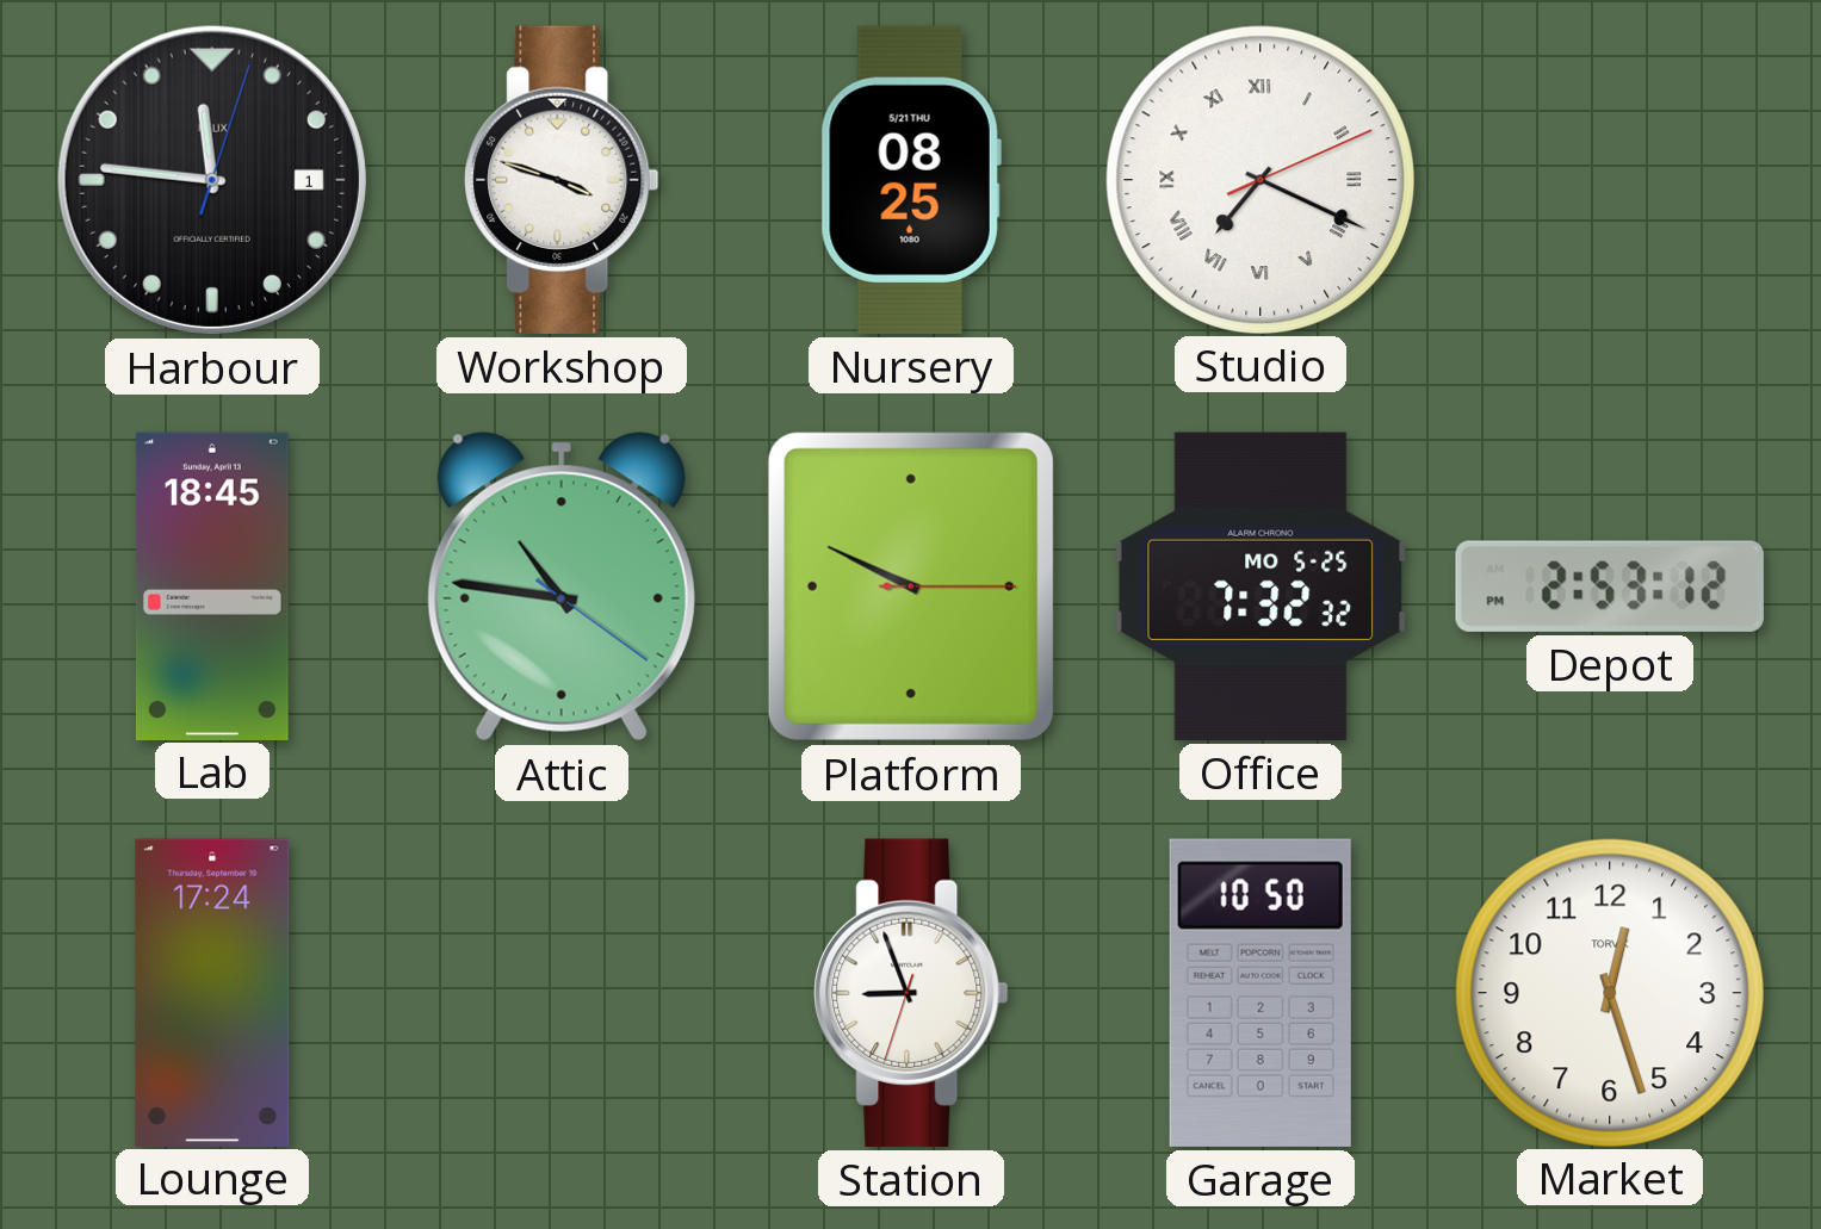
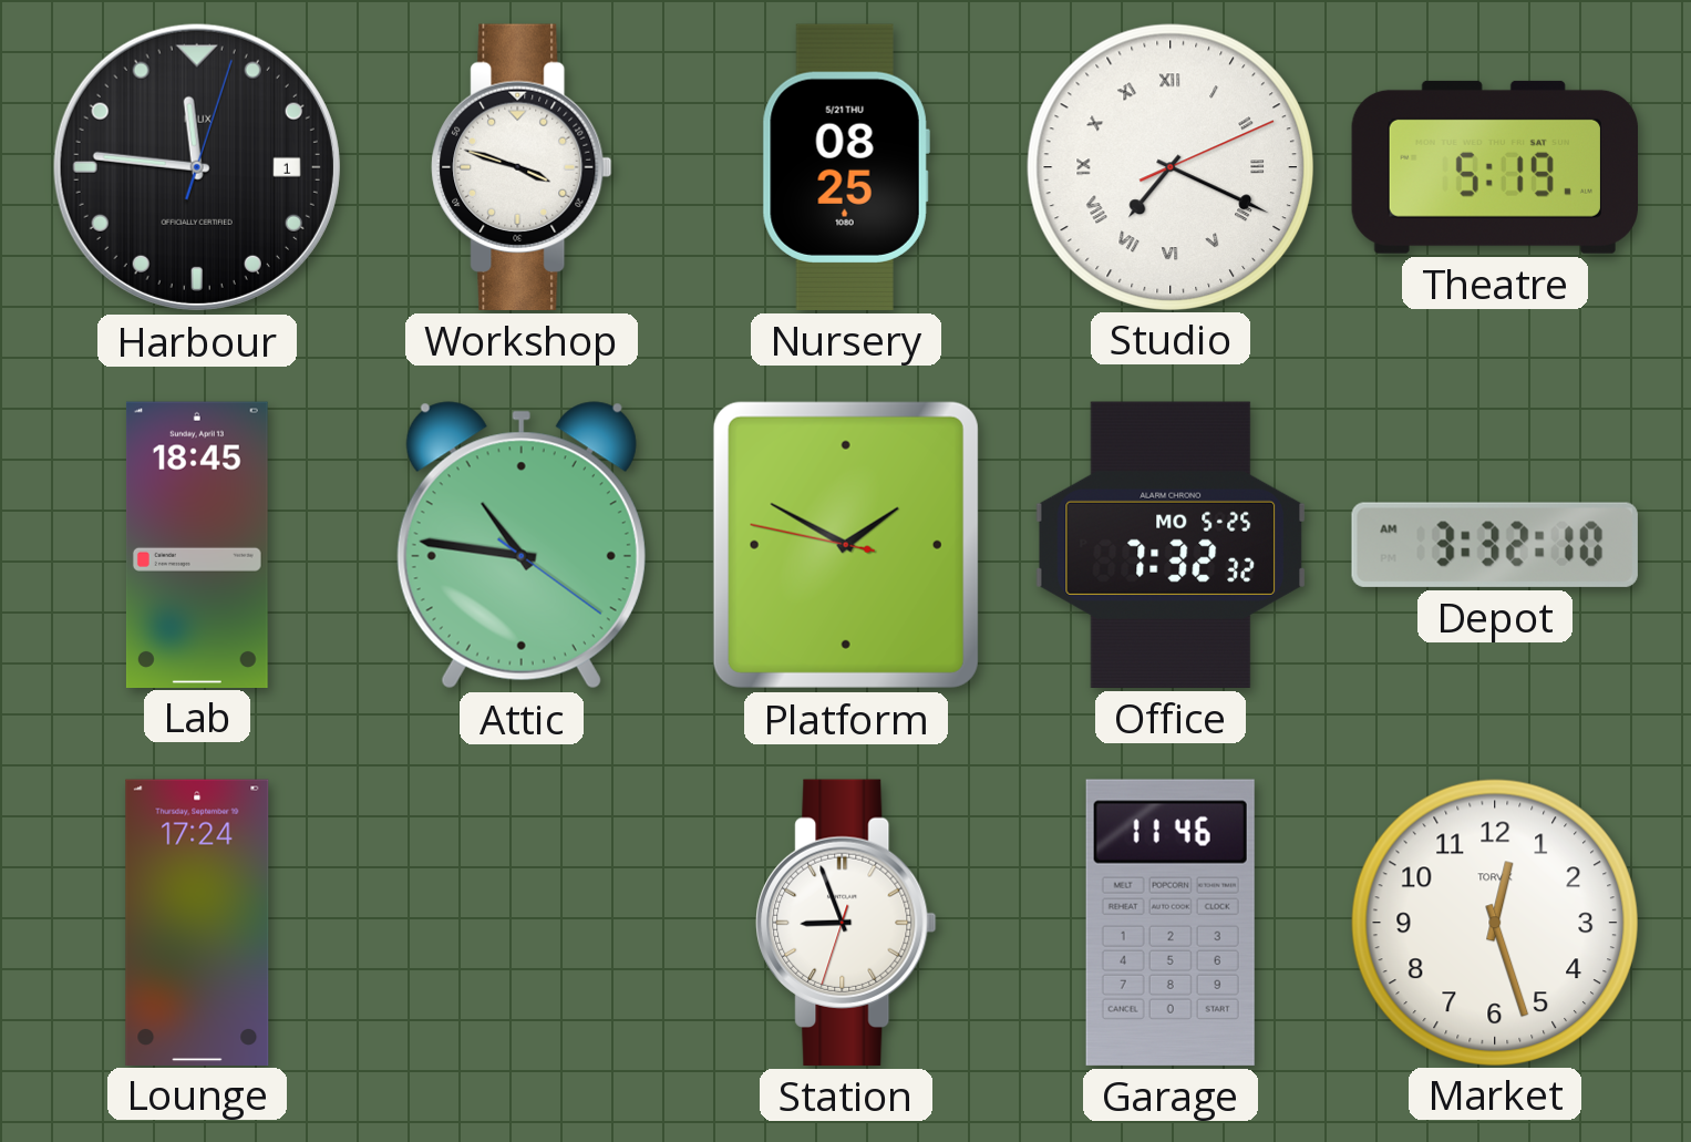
Theatre: none -> 5:19
Platform: 9:49 -> 1:49
Depot: 2:53 -> 3:32
Garage: 10:50 -> 11:46
